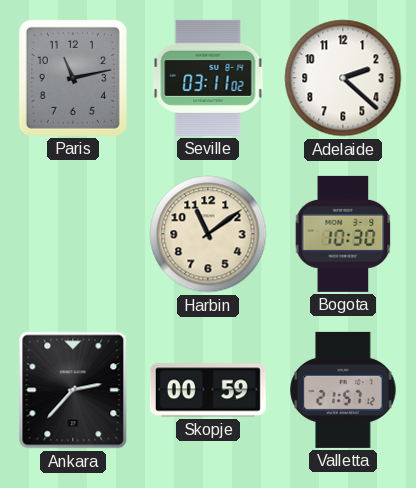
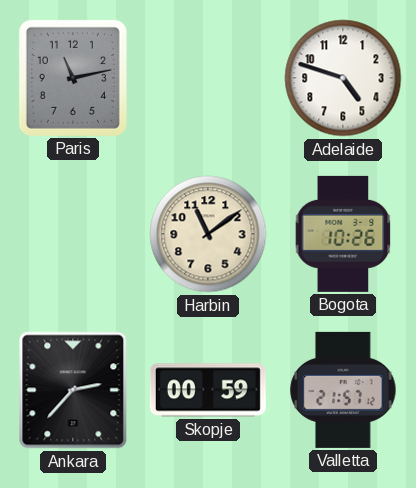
Seville: 03:11 -> none
Adelaide: 2:22 -> 4:48
Bogota: 10:30 -> 10:26
